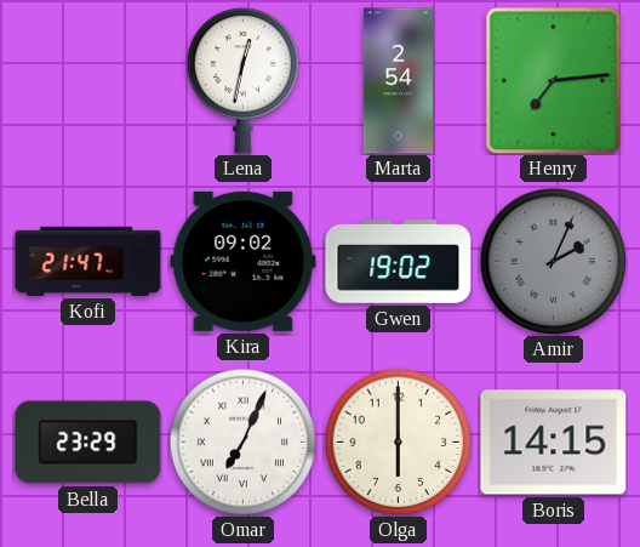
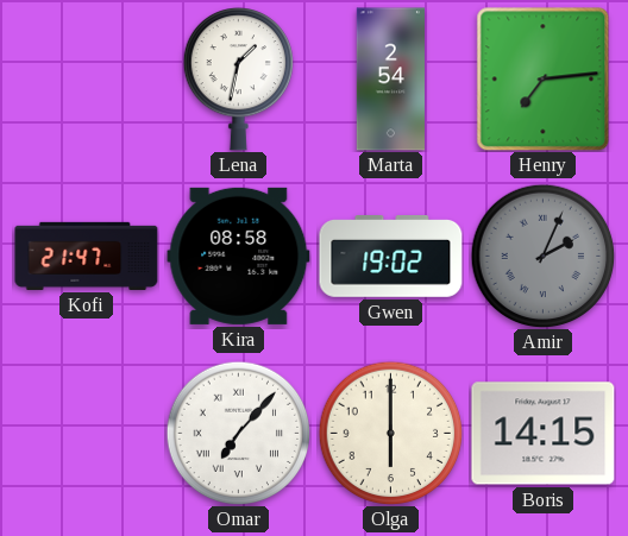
Lena: 12:32 -> 1:32
Kira: 09:02 -> 08:58
Bella: 23:29 -> none
Omar: 7:04 -> 7:07
